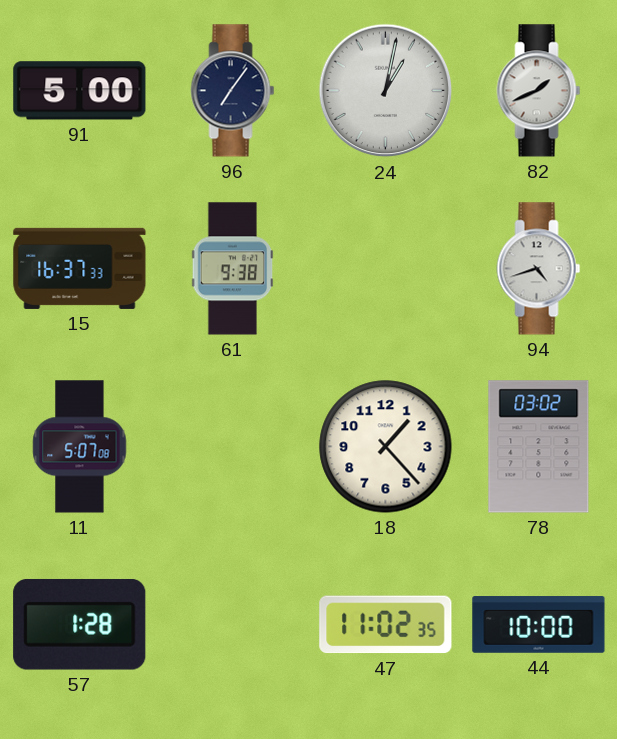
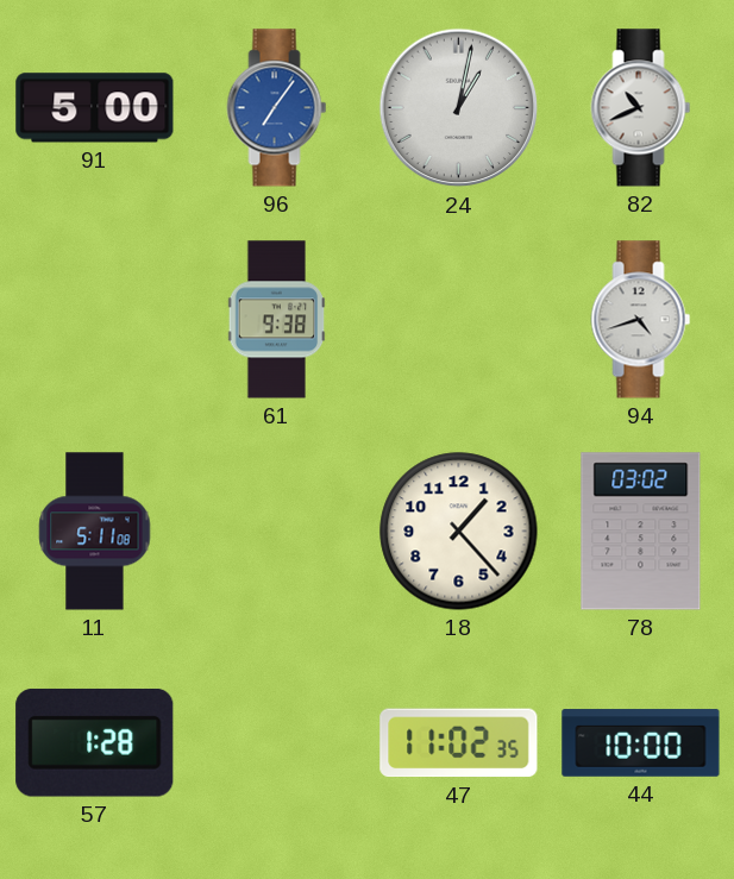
96 dial: navy -> blue
82: 1:41 -> 10:41
15: 16:37 -> none
11: 5:07 -> 5:11
